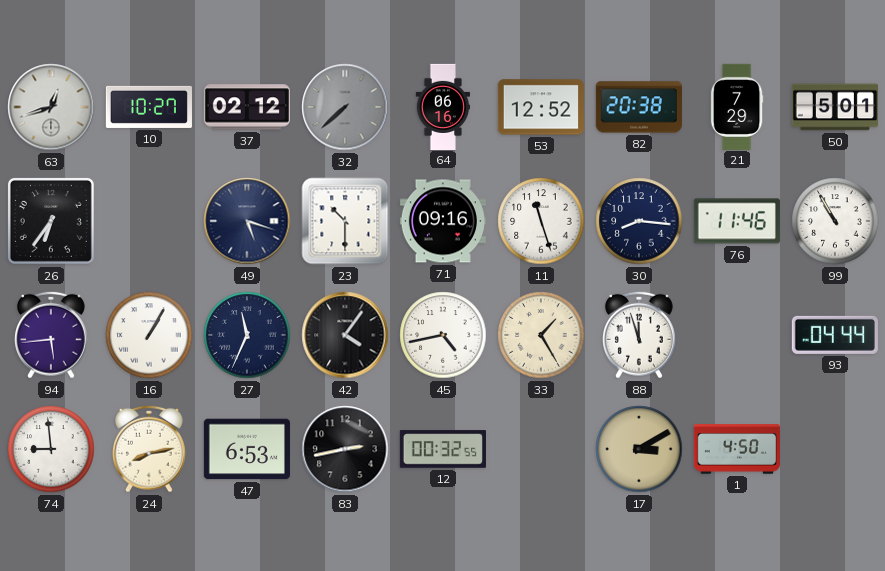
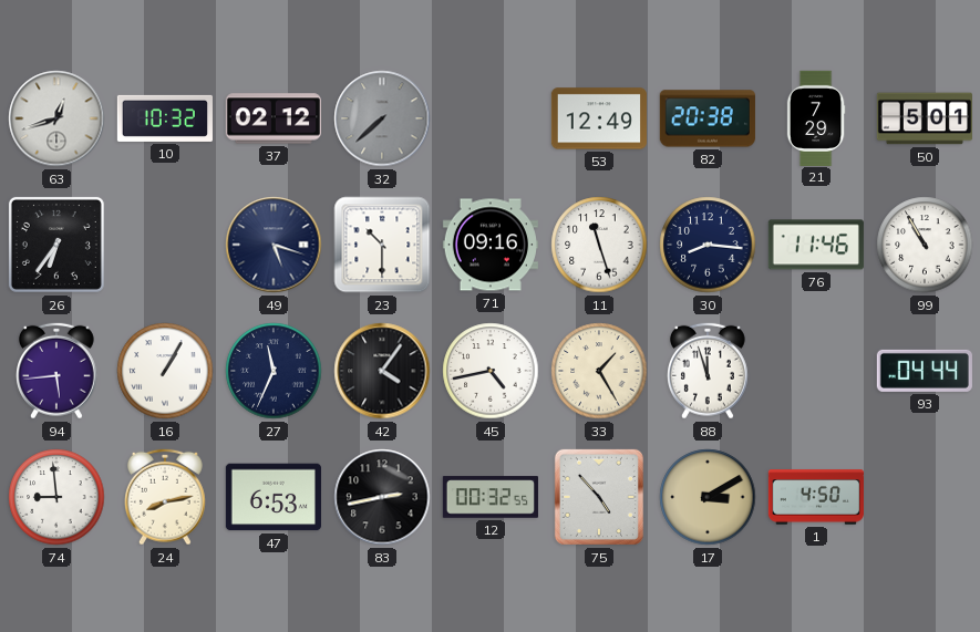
10: 10:27 -> 10:32
64: 06:16 -> none
53: 12:52 -> 12:49
75: none -> 4:53
